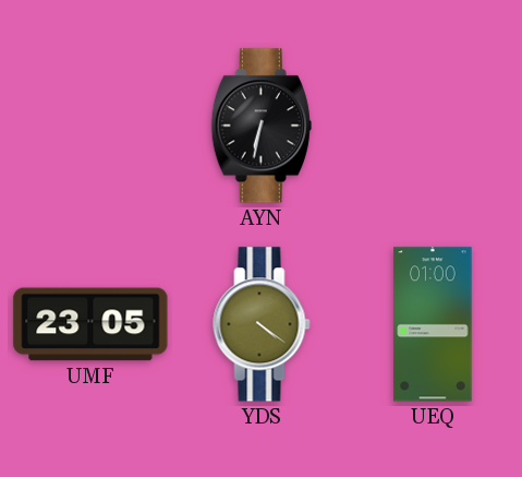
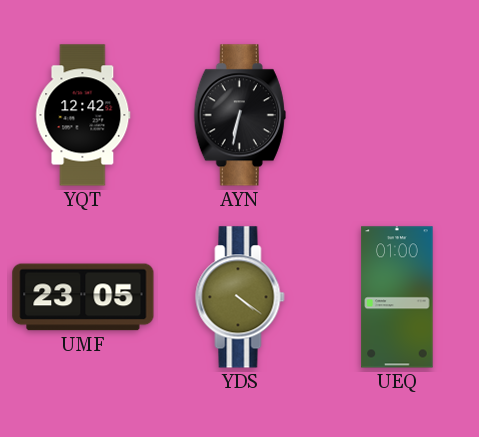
YQT: none -> 12:42
